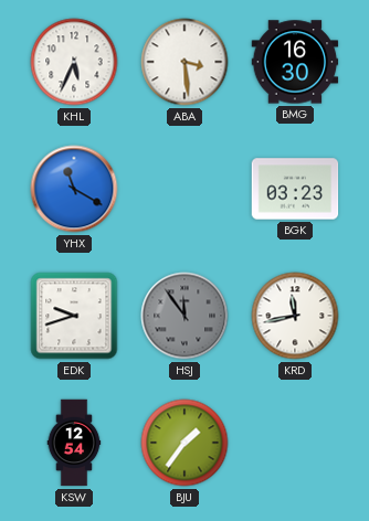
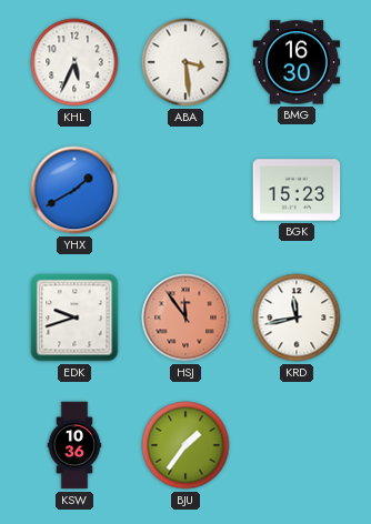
YHX: 11:20 -> 1:40
BGK: 03:23 -> 15:23
HSJ dial: grey -> salmon
KSW: 12:54 -> 10:36
